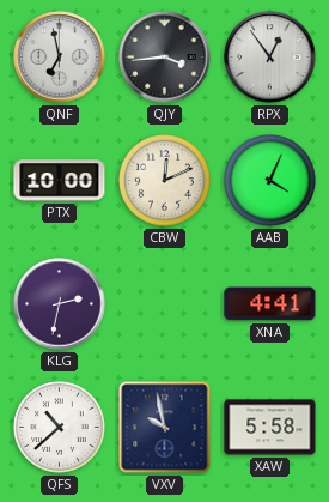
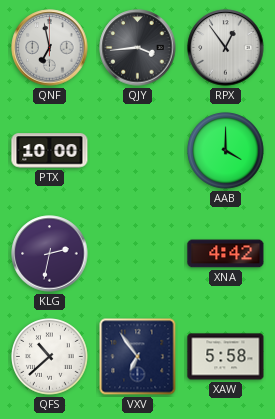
CBW: 12:11 -> none
AAB: 4:04 -> 4:00
XNA: 4:41 -> 4:42
VXV: 9:58 -> 6:54
